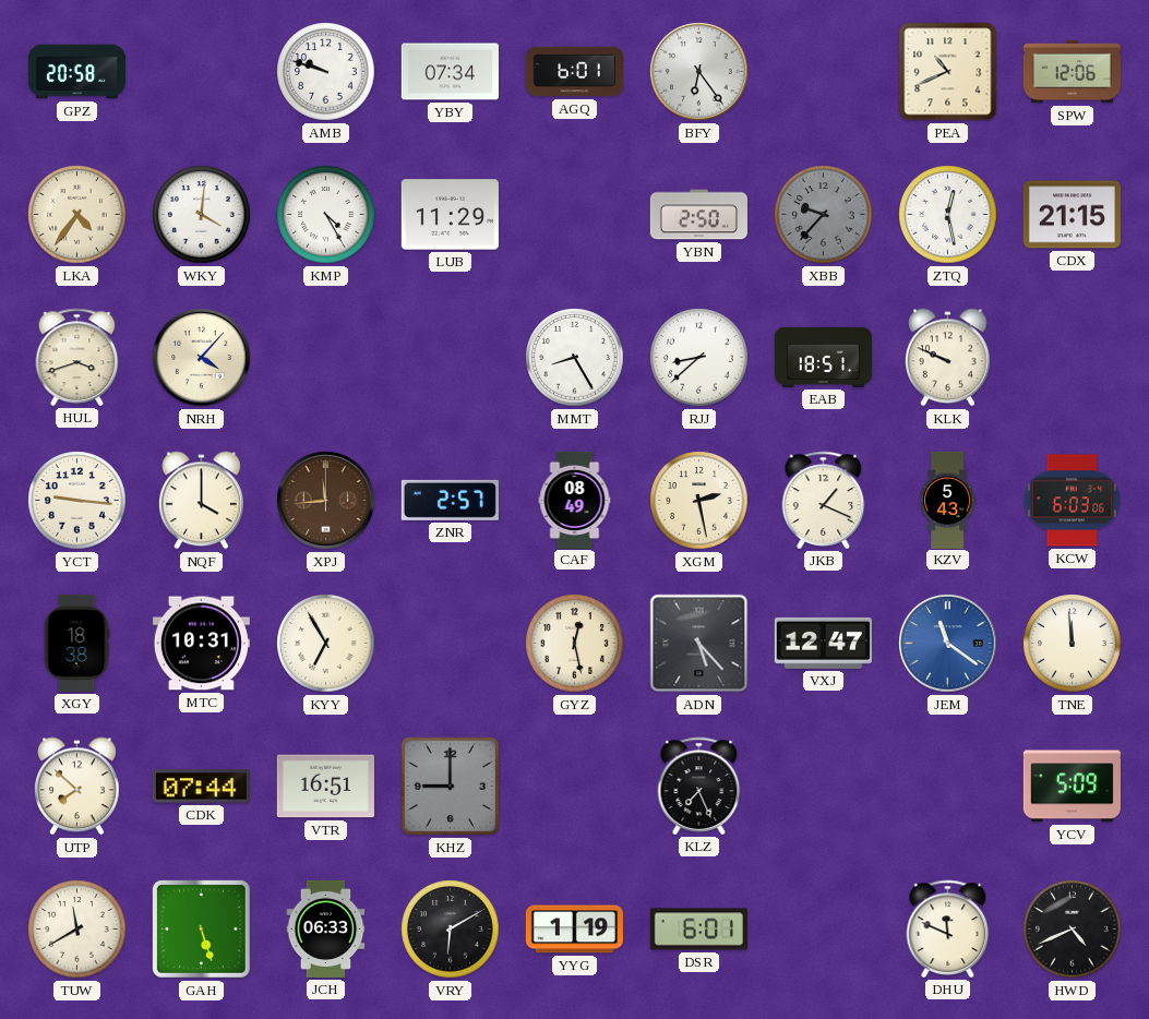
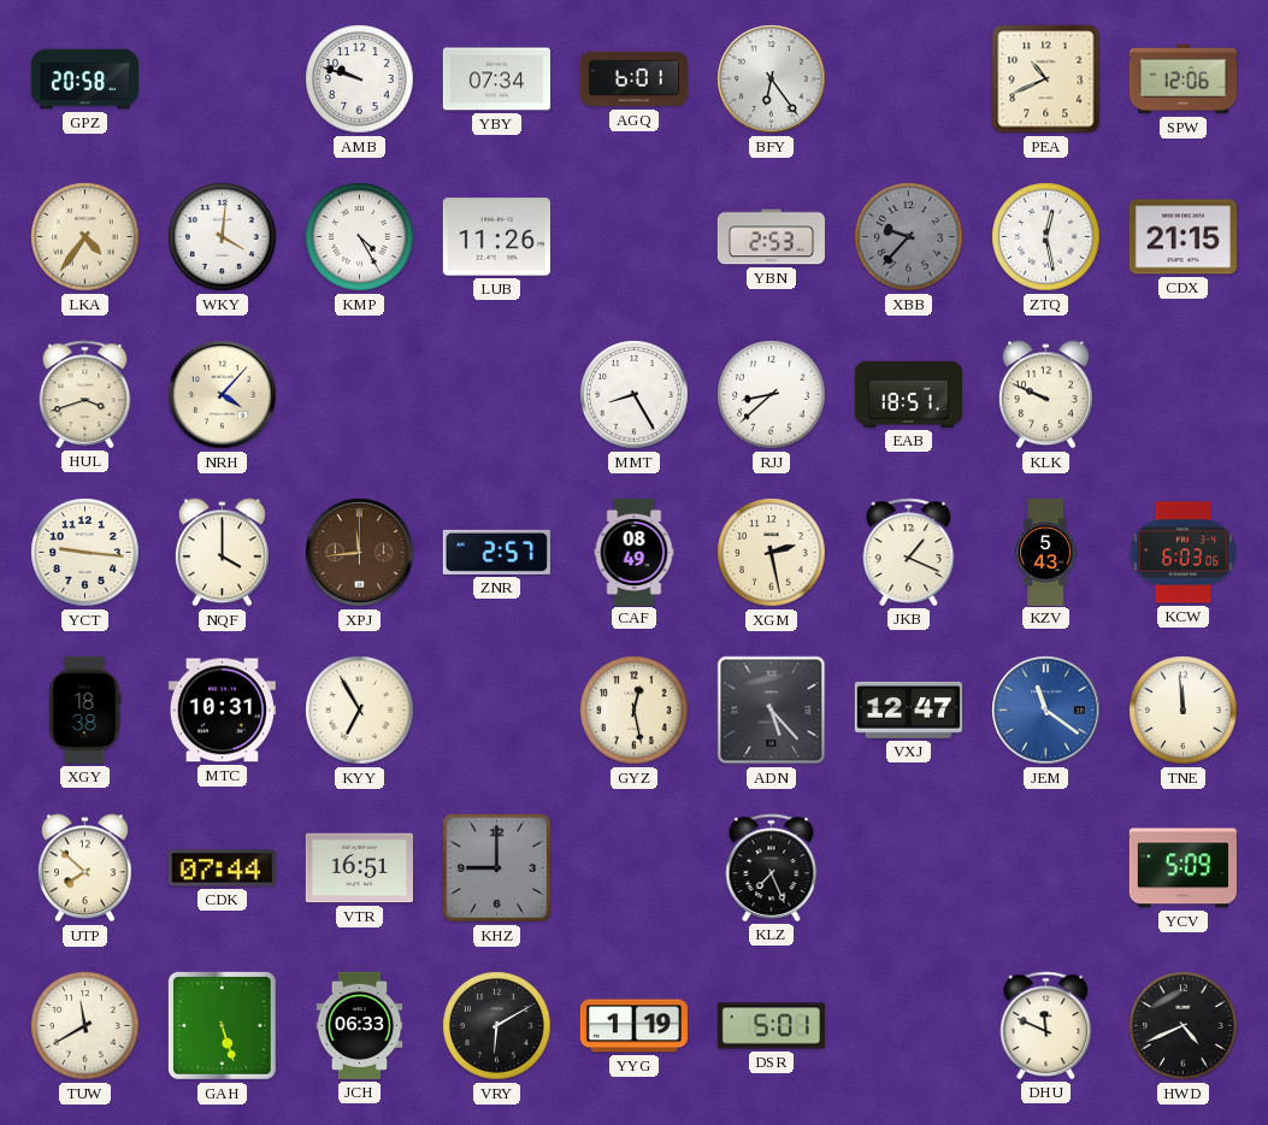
LUB: 11:29 -> 11:26
YBN: 2:50 -> 2:53
DSR: 6:01 -> 5:01
